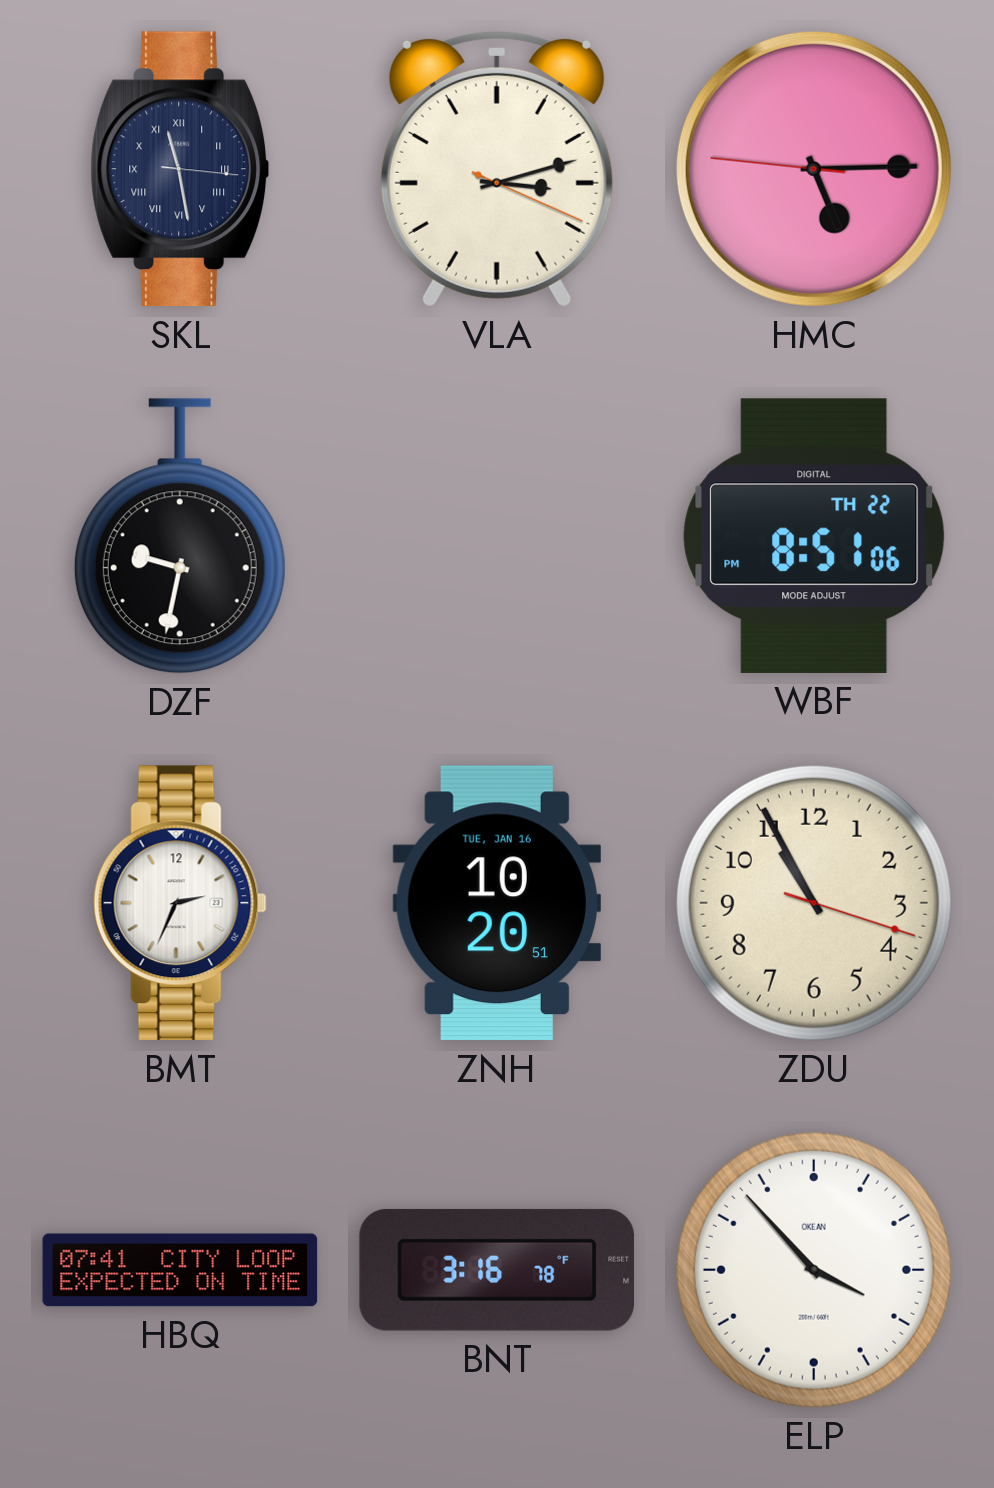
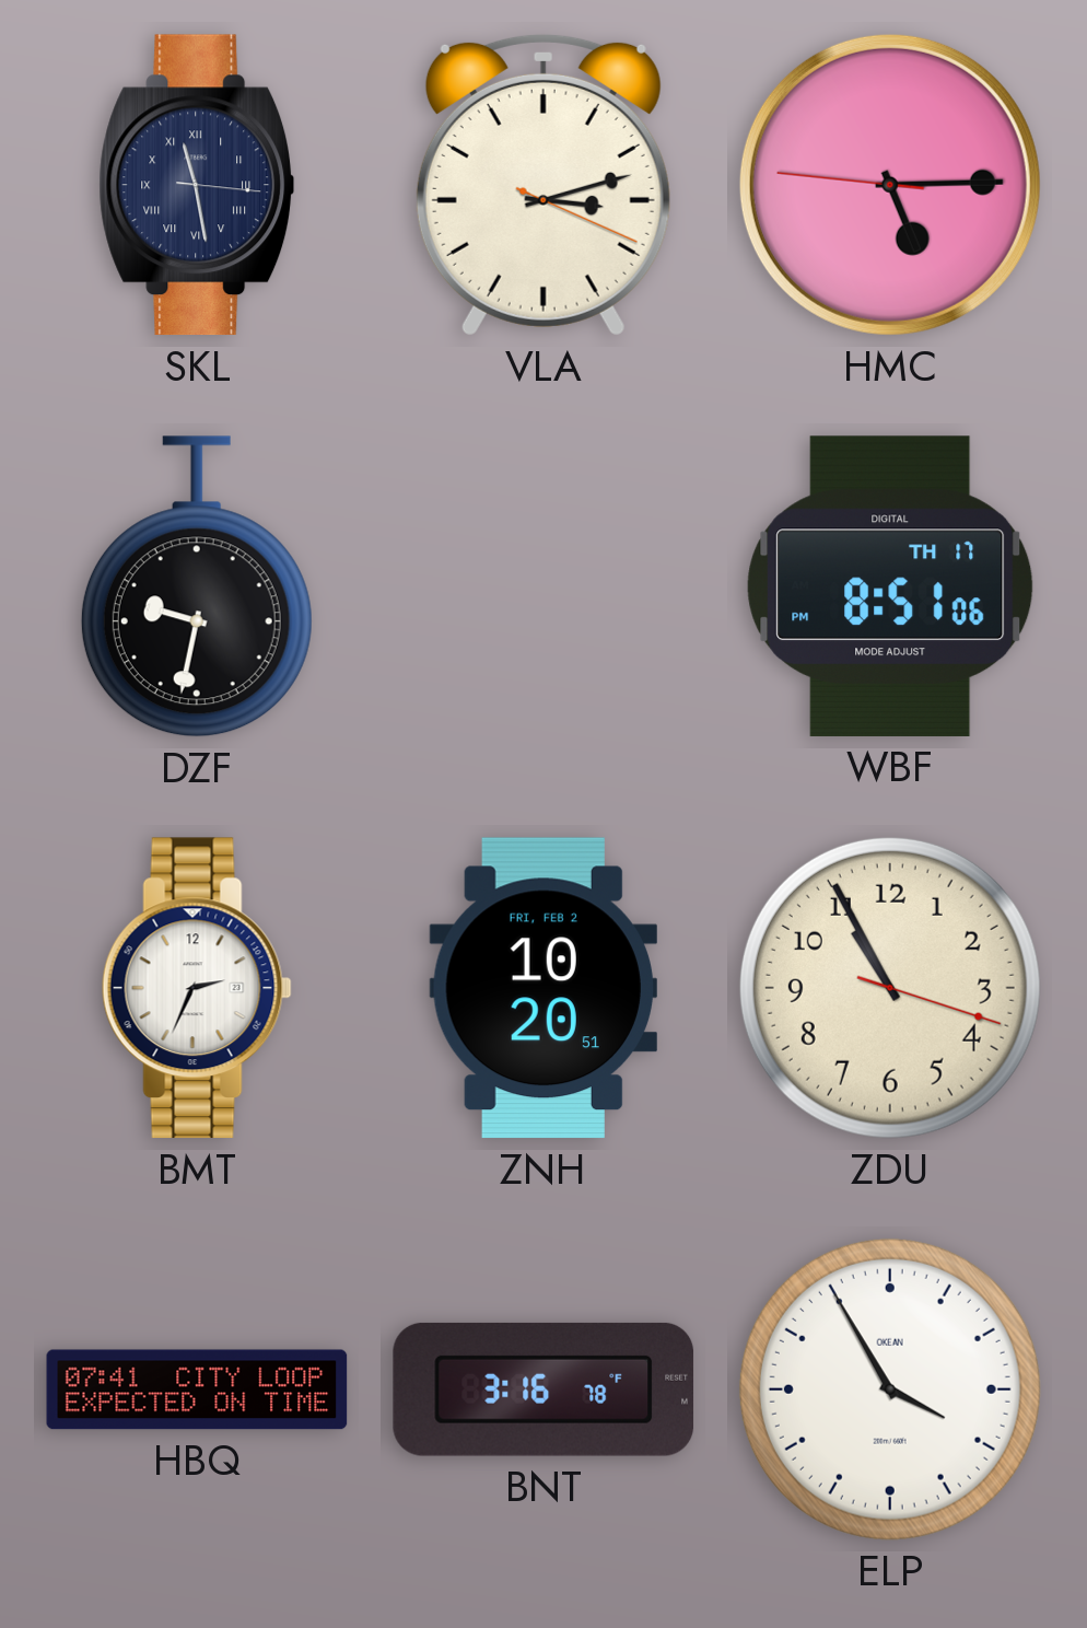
WBF date: TH 22 -> TH 17
ZNH date: TUE, JAN 16 -> FRI, FEB 2
ELP: 3:53 -> 3:55
